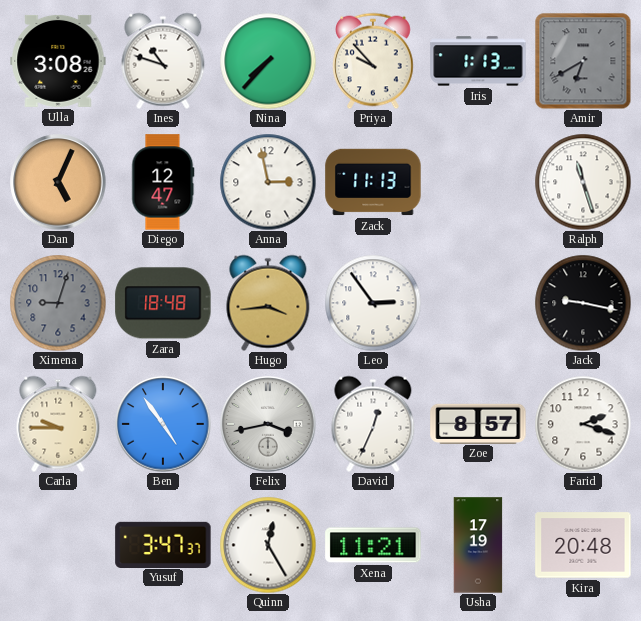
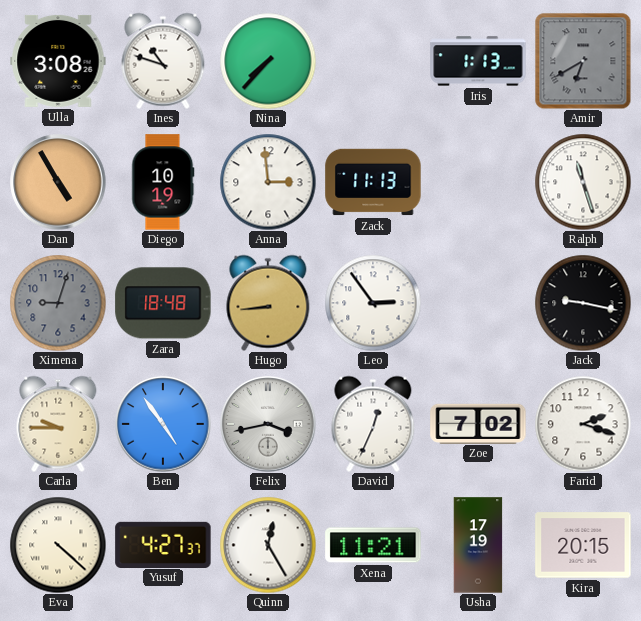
Priya: 9:53 -> none
Dan: 5:04 -> 4:55
Diego: 12:47 -> 10:19
Anna: 2:58 -> 2:59
Hugo: 3:44 -> 8:44
Zoe: 8:57 -> 7:02
Eva: none -> 4:22
Yusuf: 3:47 -> 4:27
Kira: 20:48 -> 20:15
